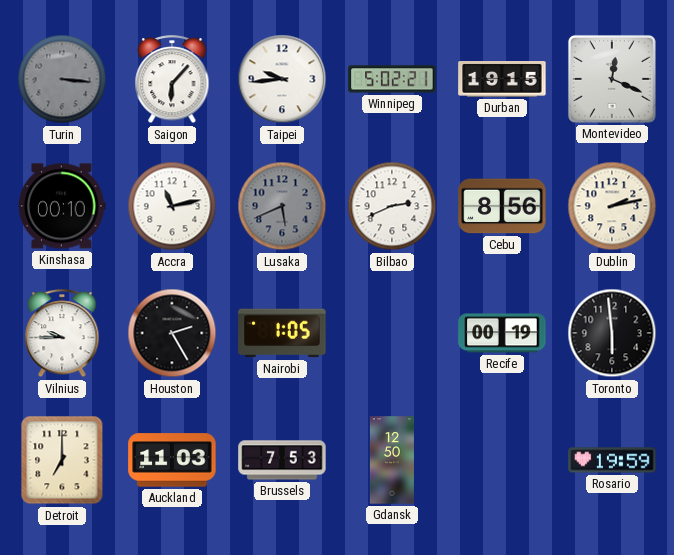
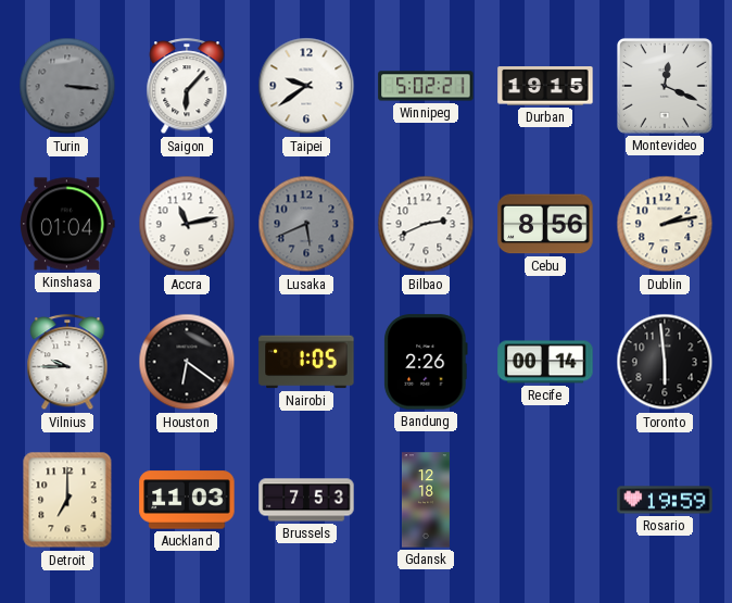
Taipei: 9:44 -> 9:39
Kinshasa: 00:10 -> 01:04
Houston: 2:25 -> 6:21
Bandung: none -> 2:26
Recife: 00:19 -> 00:14
Gdansk: 12:50 -> 12:18
